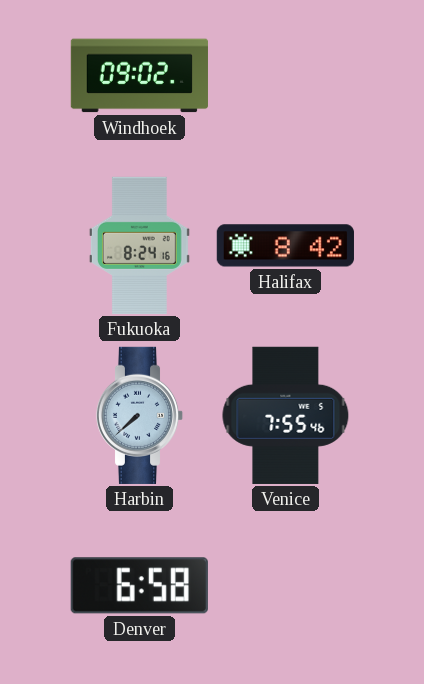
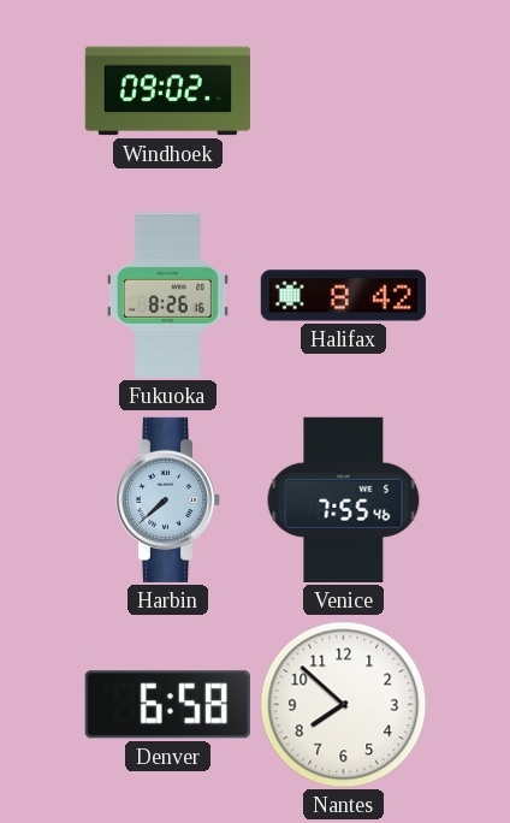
Fukuoka: 8:24 -> 8:26
Nantes: none -> 7:52
